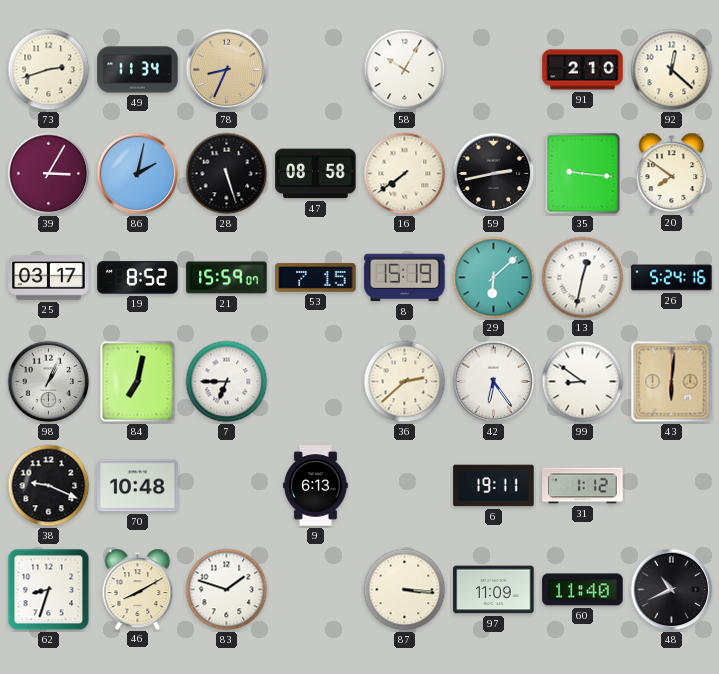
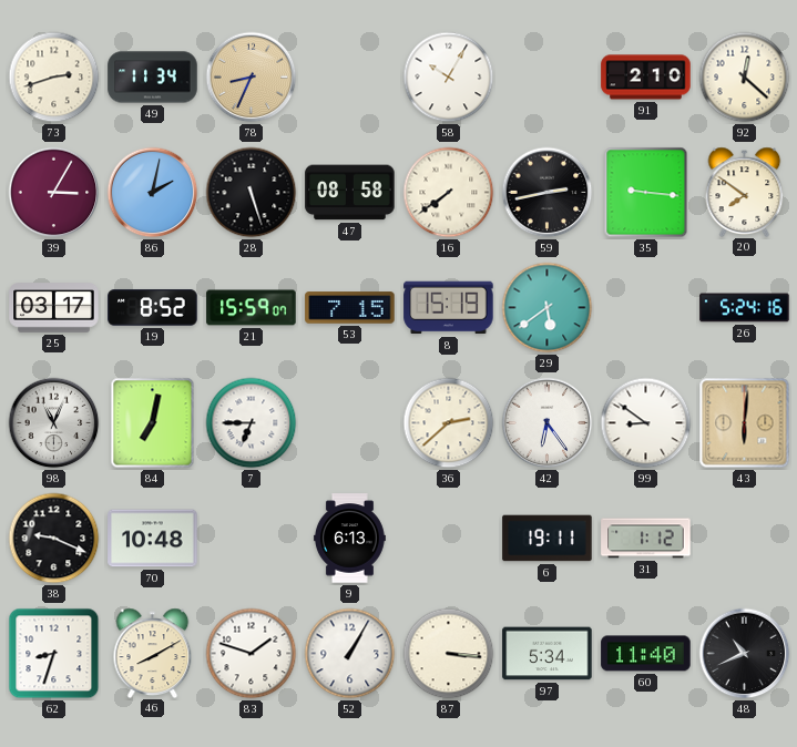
29: 6:08 -> 5:39
13: 12:32 -> none
98: 1:04 -> 11:04
52: none -> 1:05
97: 11:09 -> 5:34
